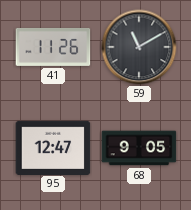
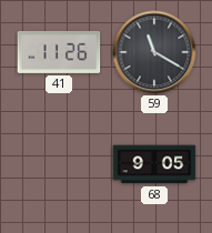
59: 11:10 -> 11:20
95: 12:47 -> none
